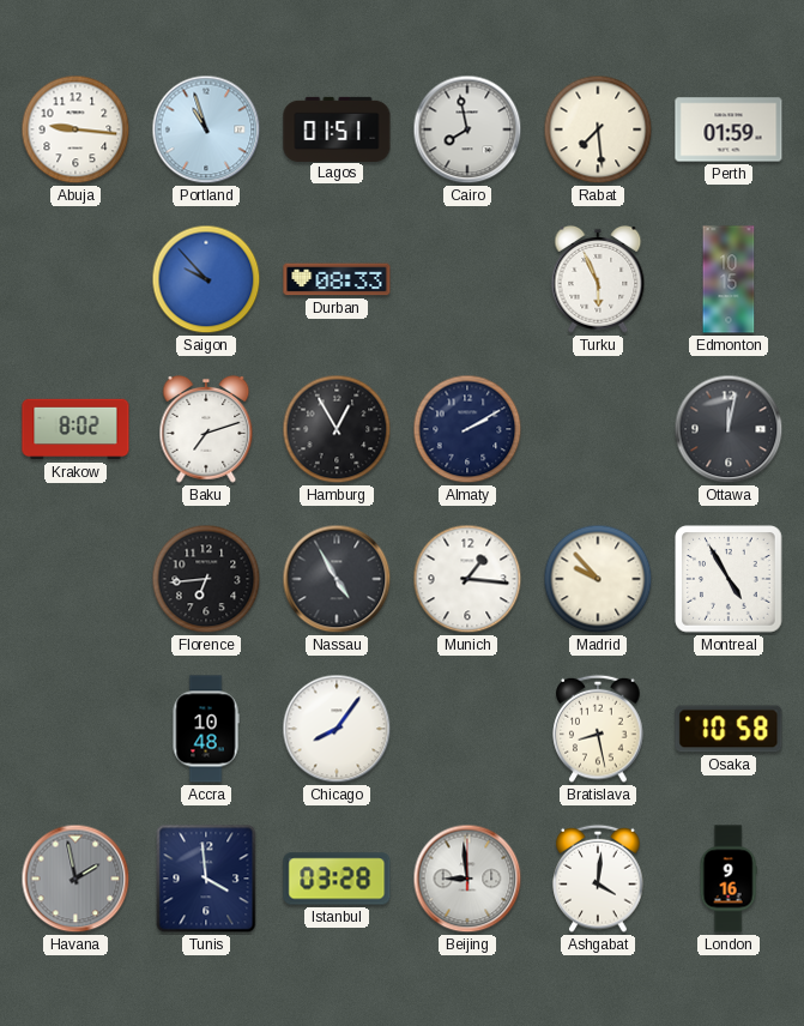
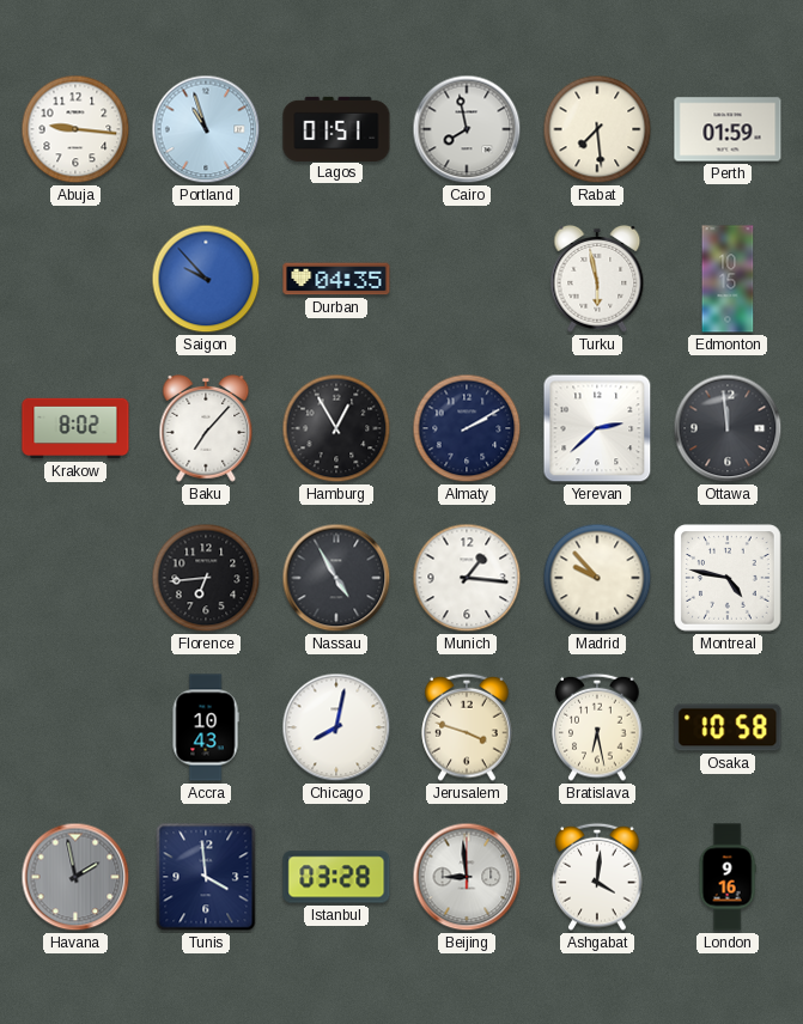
Durban: 08:33 -> 04:35
Turku: 5:56 -> 5:58
Baku: 7:12 -> 7:07
Yerevan: none -> 2:38
Ottawa: 12:02 -> 11:59
Montreal: 4:55 -> 4:47
Accra: 10:48 -> 10:43
Chicago: 8:06 -> 8:02
Jerusalem: none -> 3:48
Bratislava: 8:28 -> 6:28
